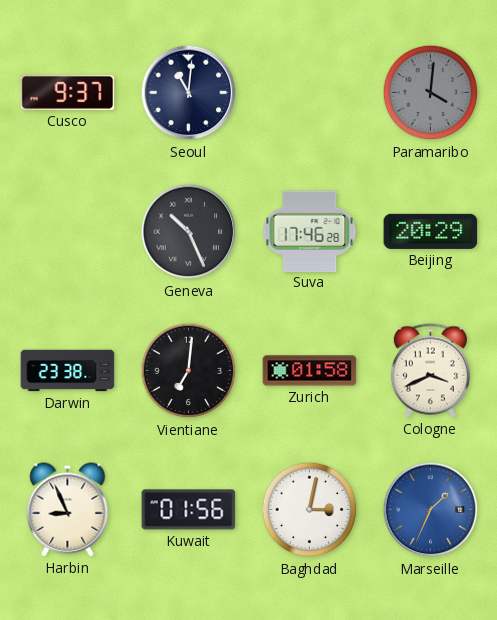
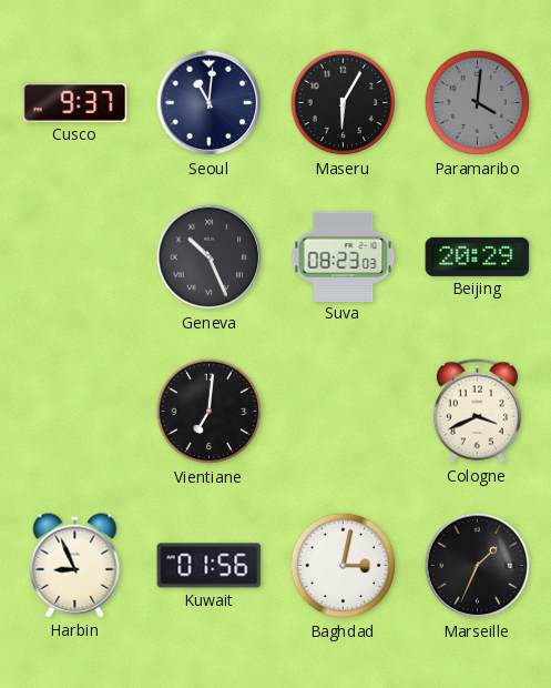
Maseru: none -> 6:05
Suva: 17:46 -> 08:23
Darwin: 23:38 -> none
Zurich: 01:58 -> none
Marseille dial: blue -> black
